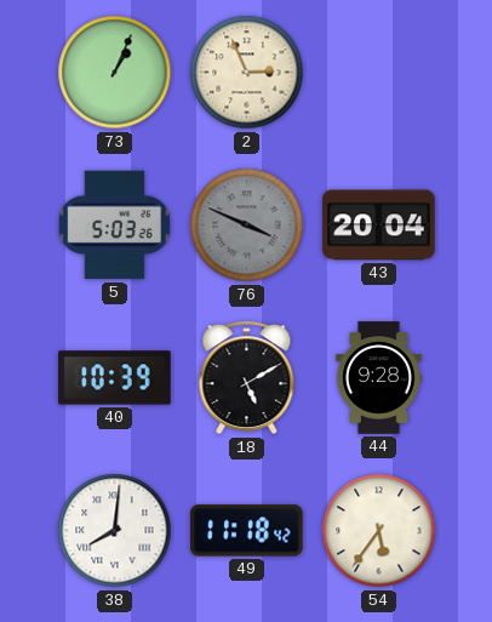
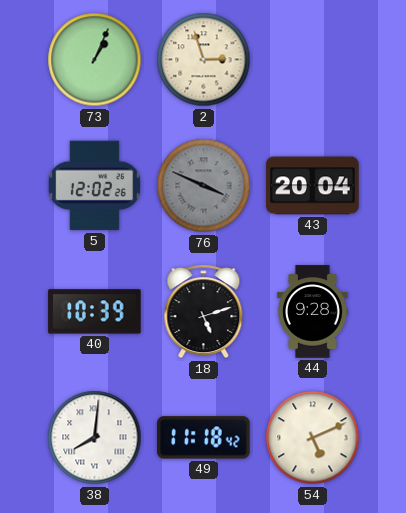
2: 2:56 -> 2:57
5: 5:03 -> 12:02
18: 5:10 -> 5:12
54: 5:36 -> 5:11
